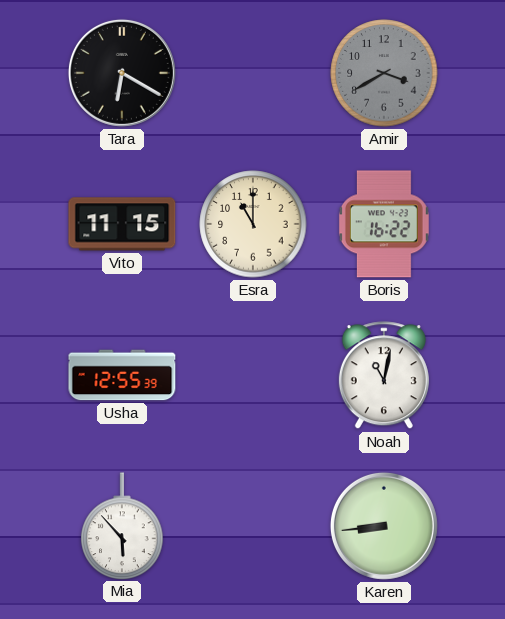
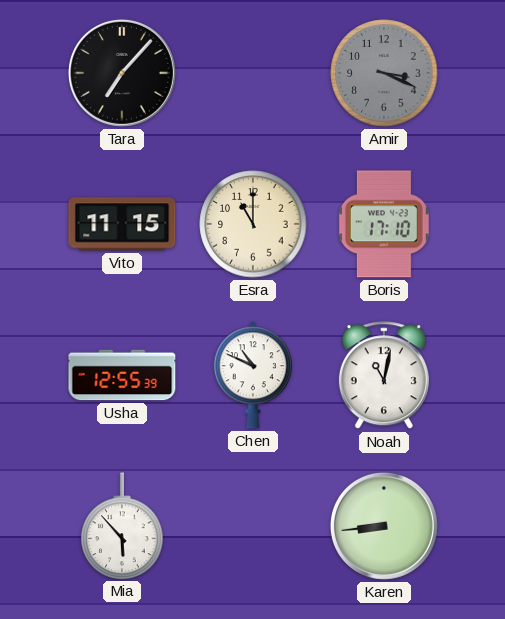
Tara: 6:20 -> 7:07
Amir: 3:40 -> 3:19
Boris: 16:22 -> 17:10
Chen: none -> 10:49
